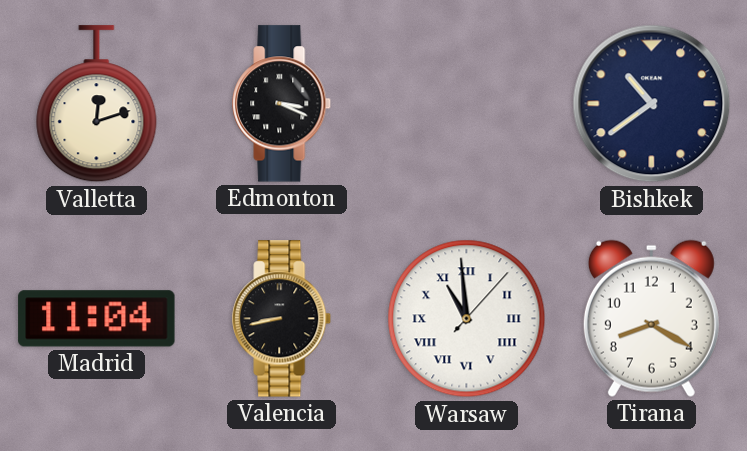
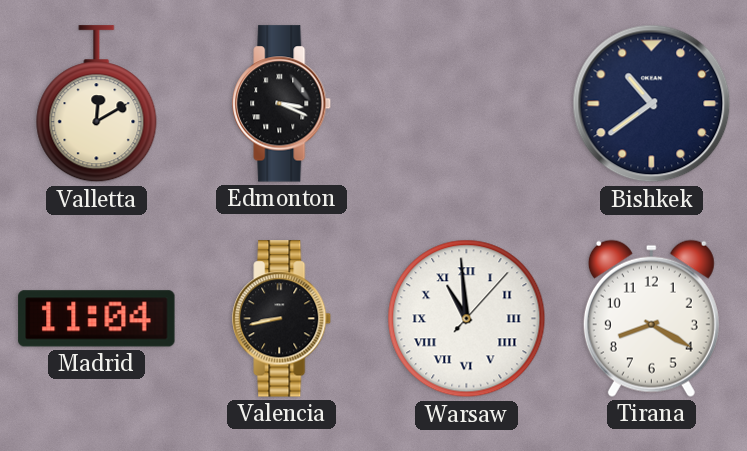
Valletta: 12:12 -> 12:10
